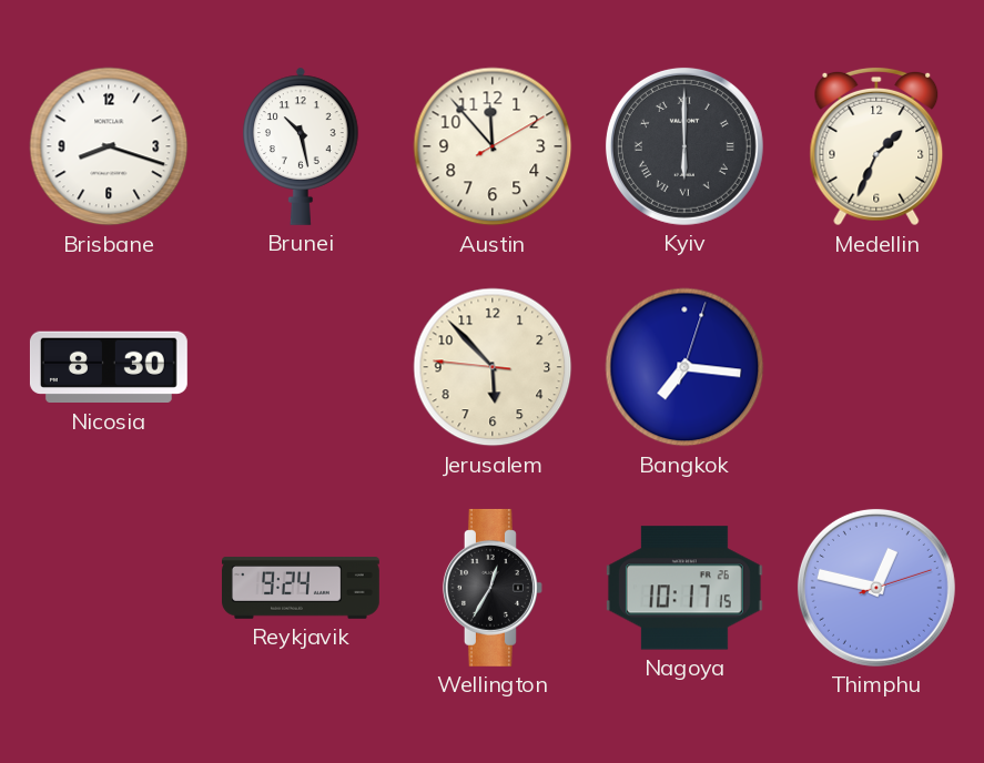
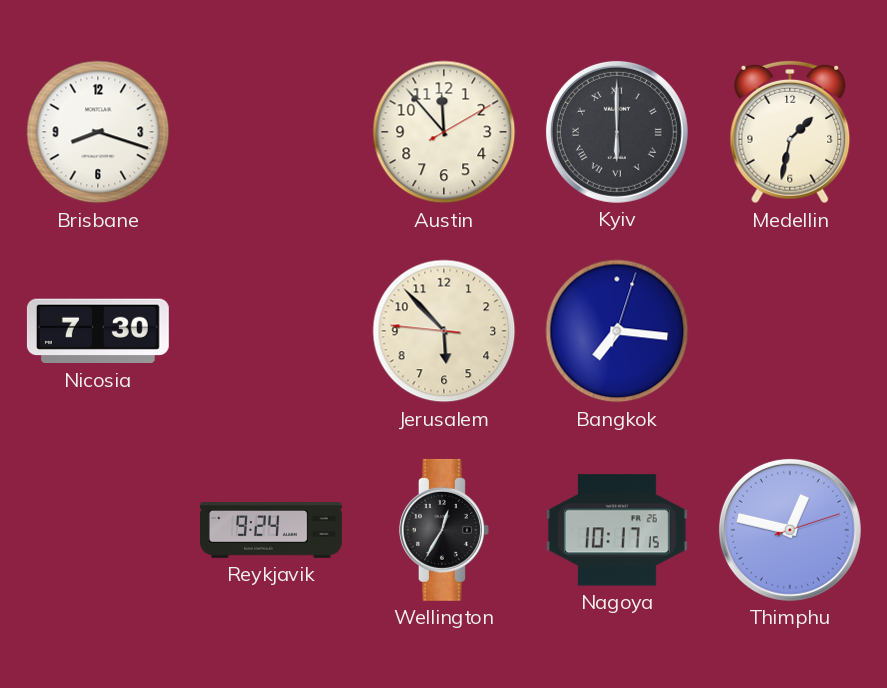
Brunei: 10:28 -> none
Medellin: 1:34 -> 1:32
Nicosia: 8:30 -> 7:30
